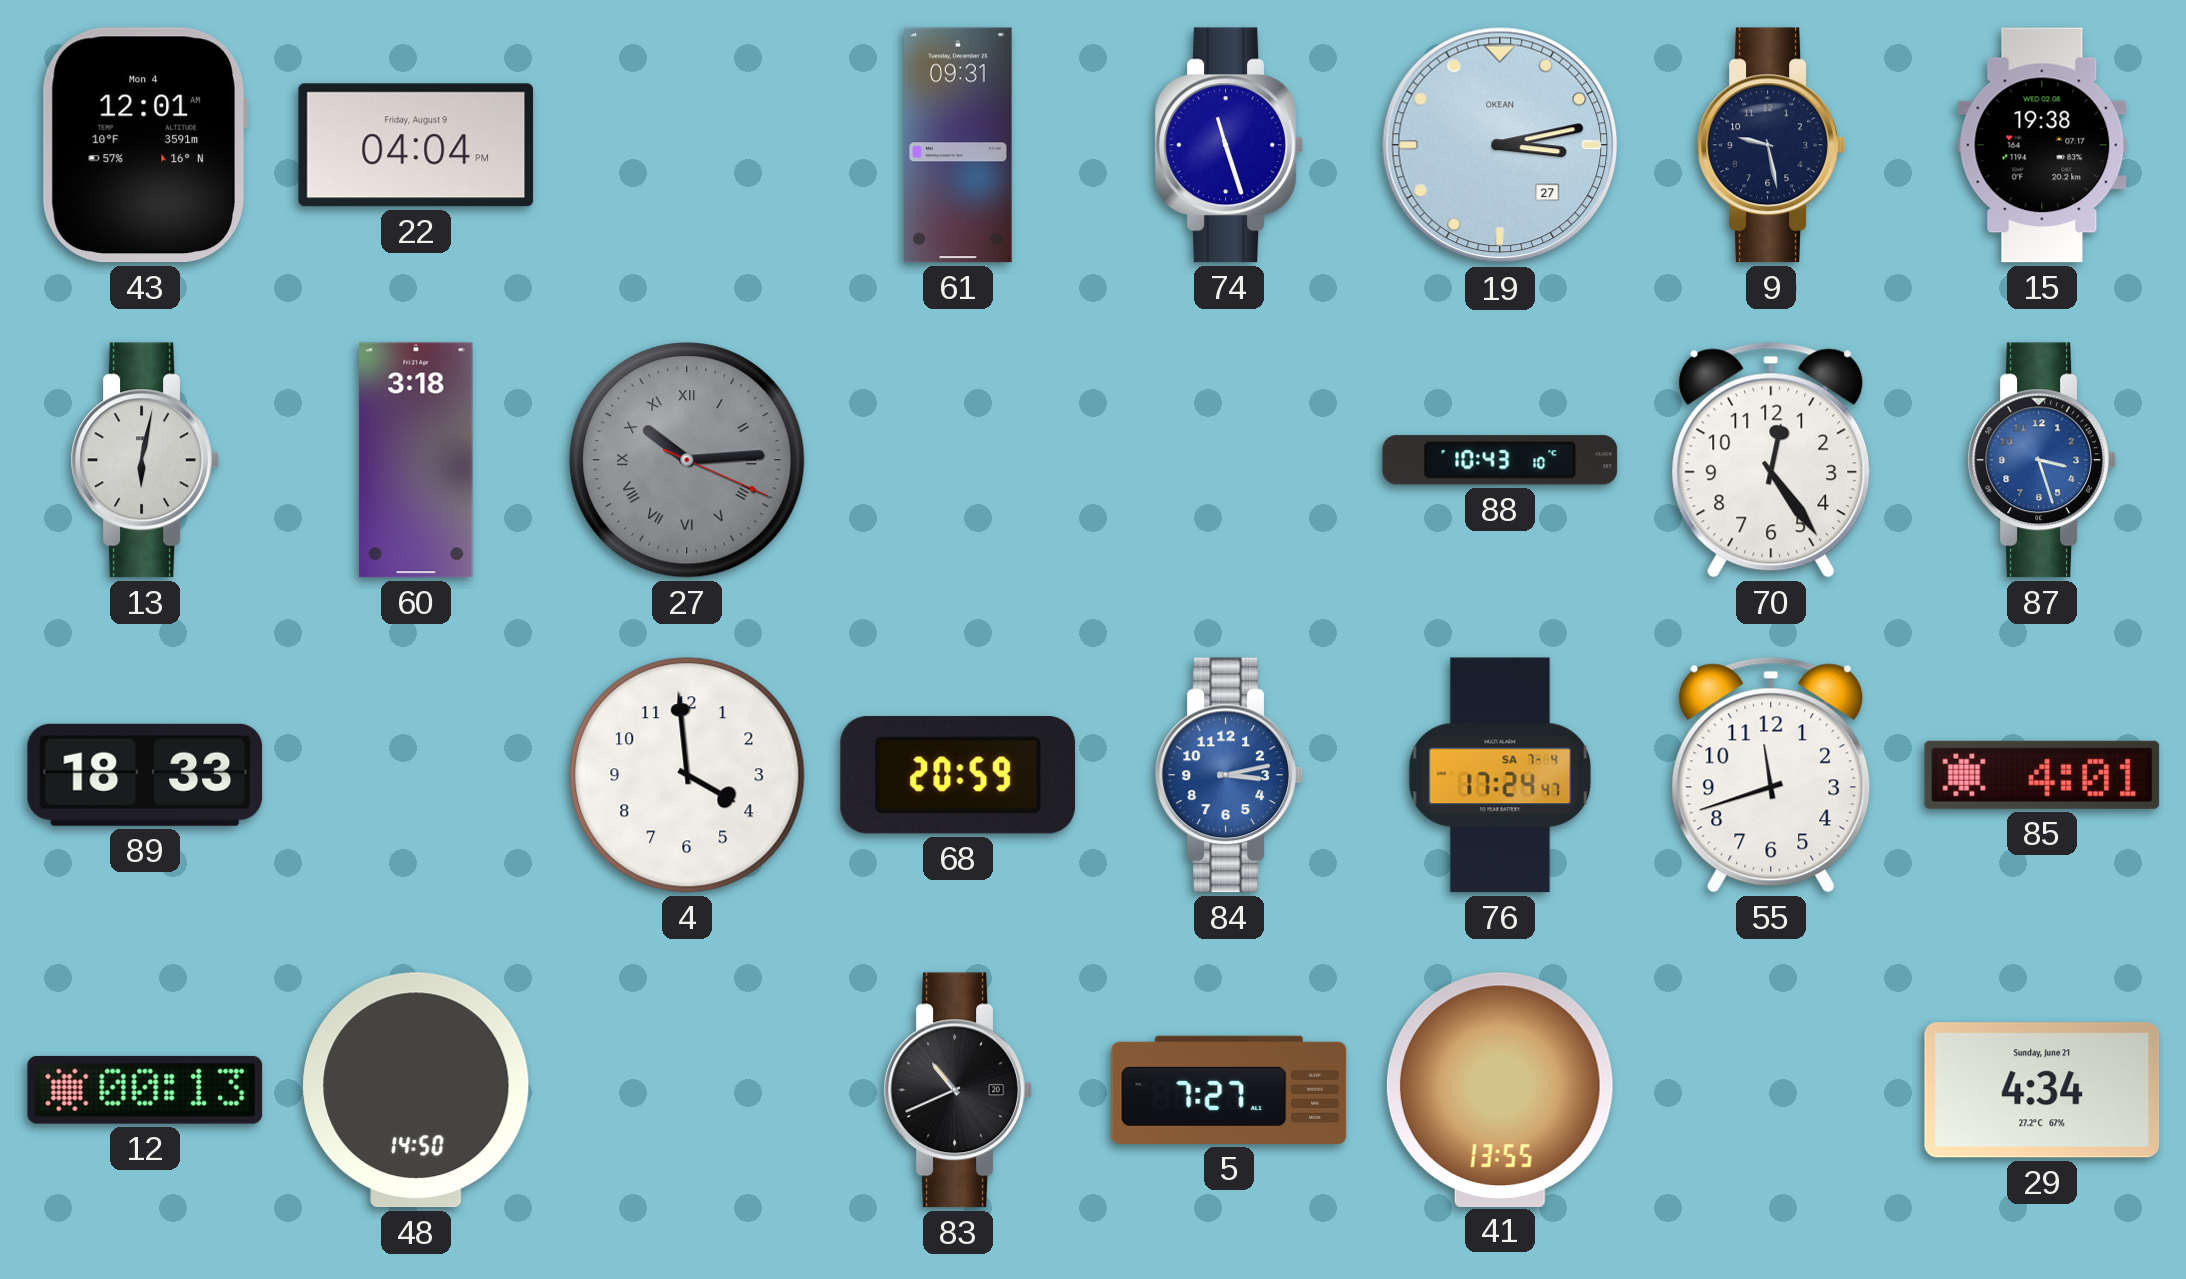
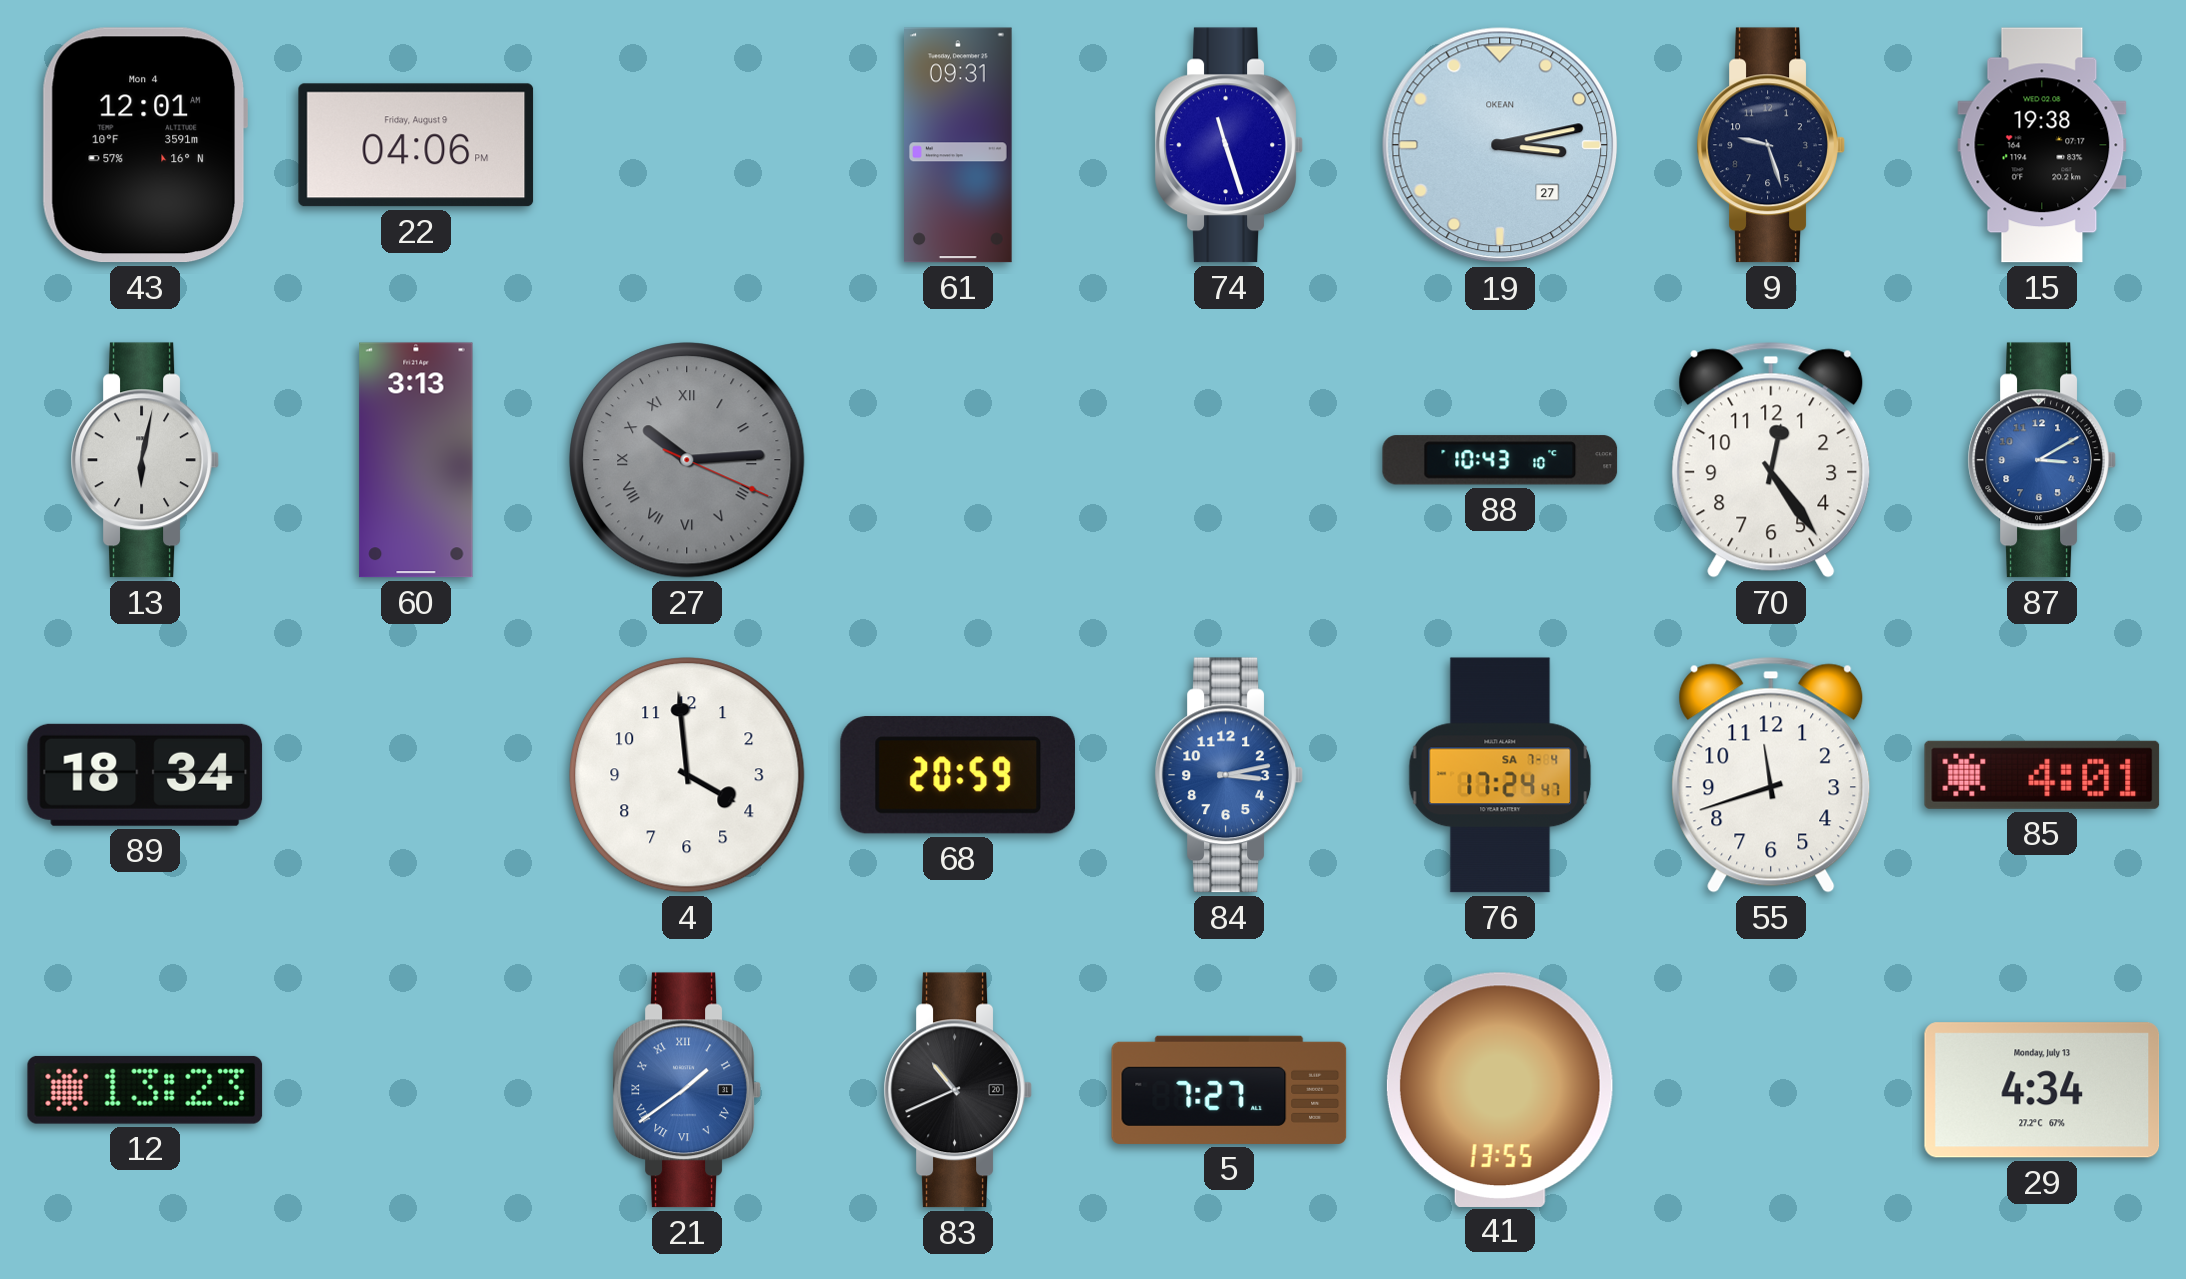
22: 04:04 -> 04:06
9: 9:28 -> 9:27
60: 3:18 -> 3:13
87: 3:27 -> 3:10
89: 18:33 -> 18:34
12: 00:13 -> 13:23
48: 14:50 -> none
21: none -> 1:39
29 date: Sunday, June 21 -> Monday, July 13
